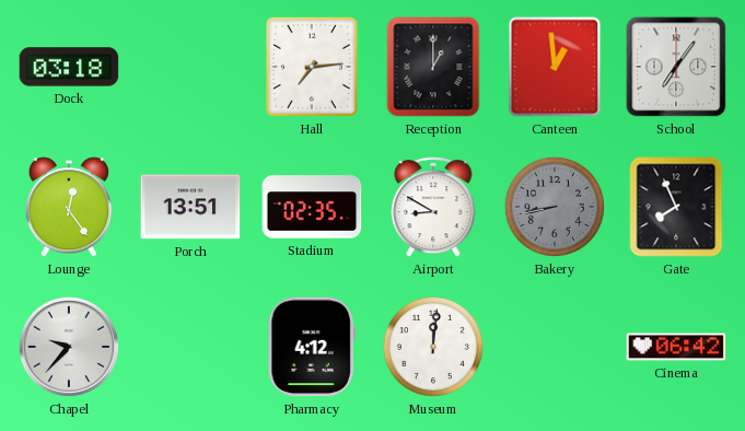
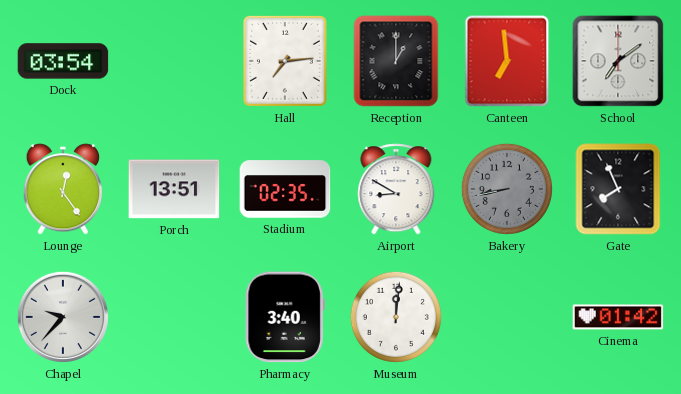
Dock: 03:18 -> 03:54
Canteen: 12:59 -> 6:59
School: 7:06 -> 7:09
Pharmacy: 4:12 -> 3:40
Cinema: 06:42 -> 01:42
